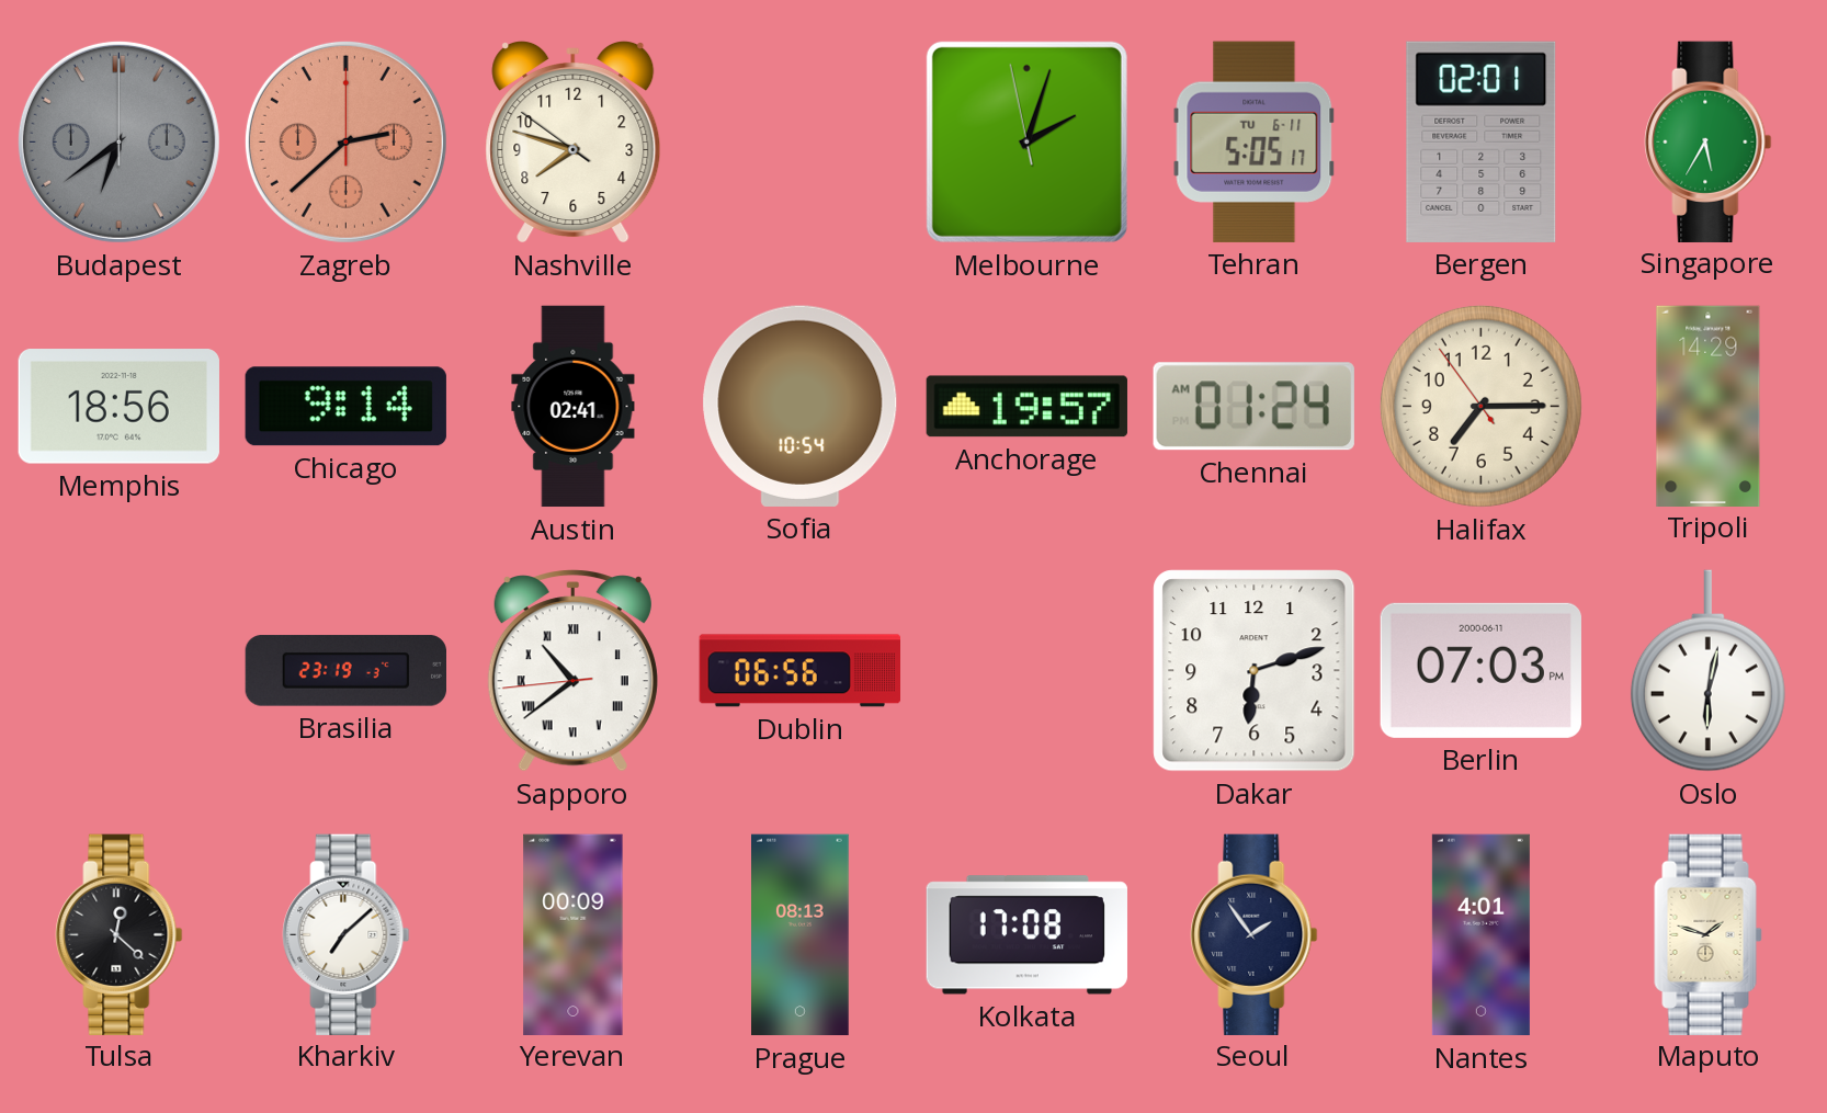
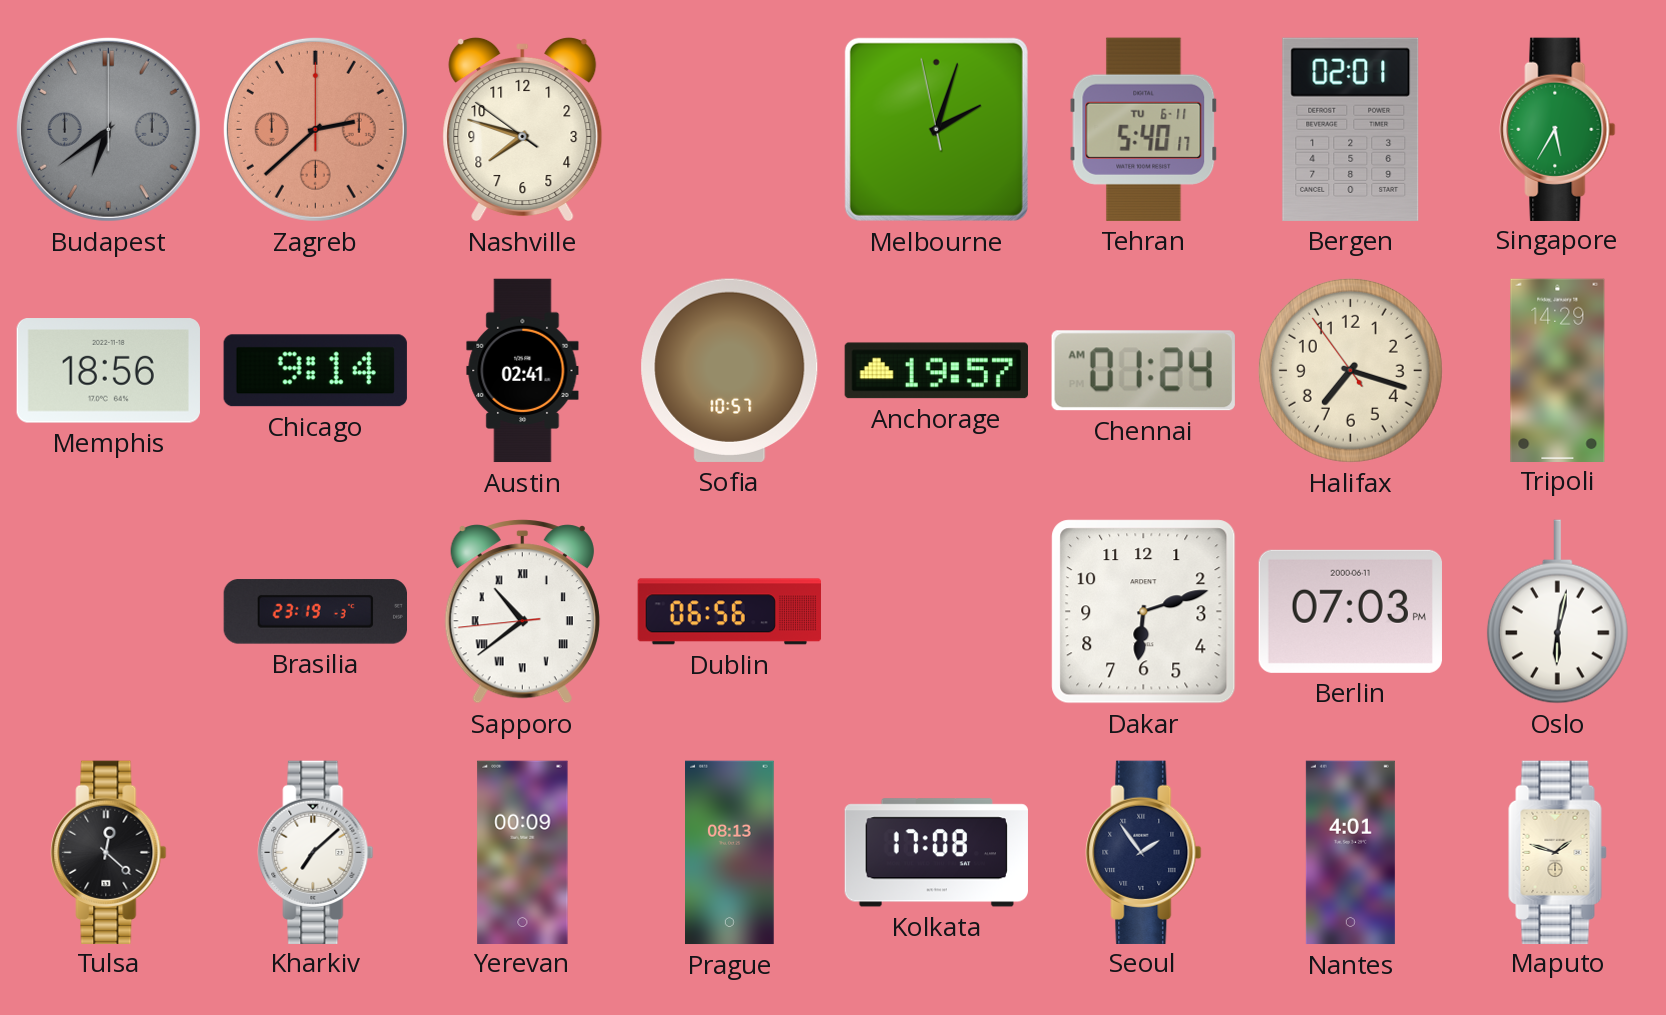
Tehran: 5:05 -> 5:40
Sofia: 10:54 -> 10:57
Halifax: 7:14 -> 7:17
